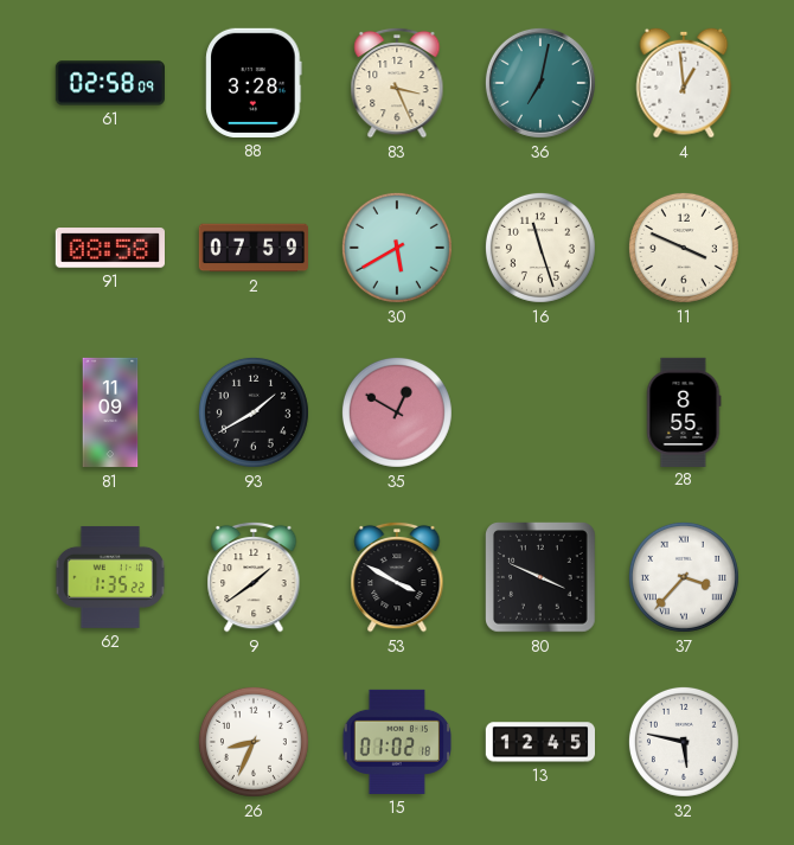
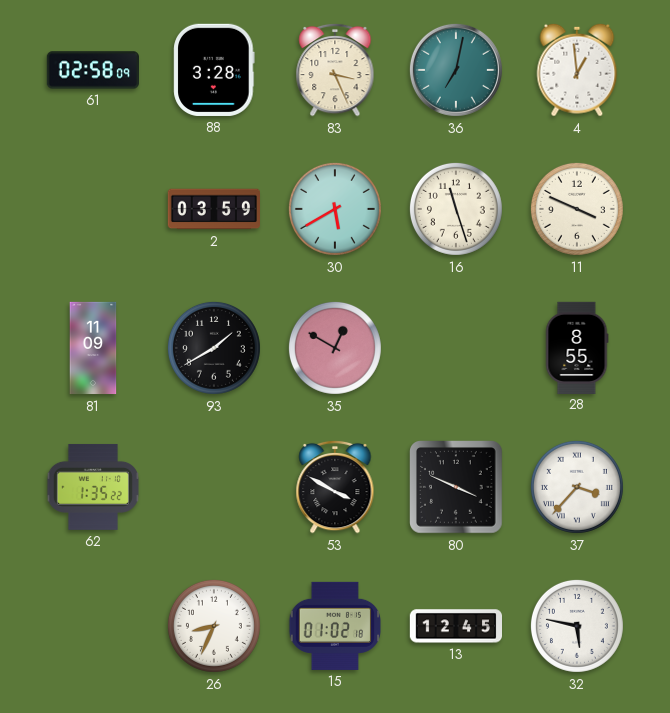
91: 08:58 -> none
2: 07:59 -> 03:59
9: 1:39 -> none
